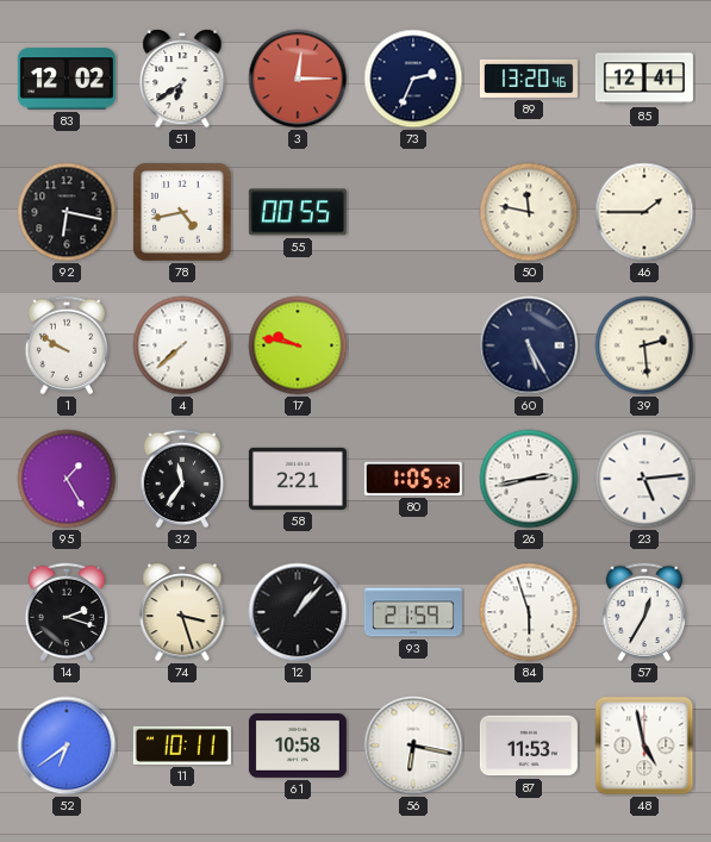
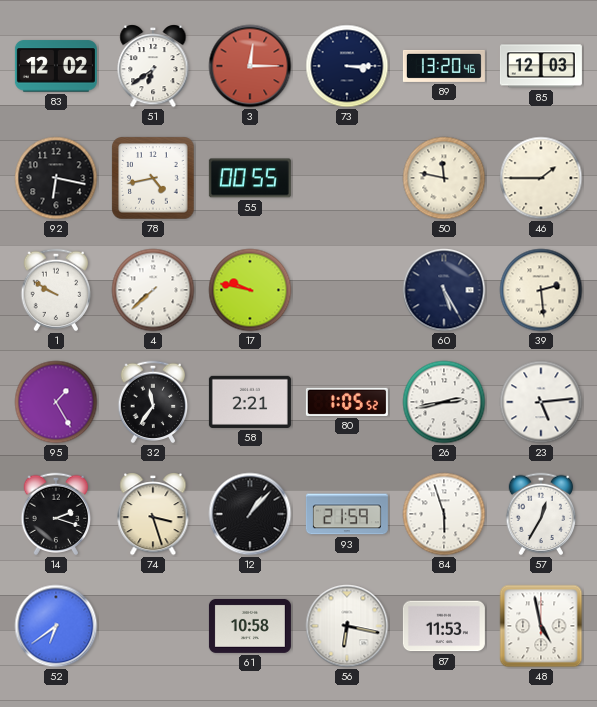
73: 2:34 -> 3:15
85: 12:41 -> 12:03
11: 10:11 -> none
